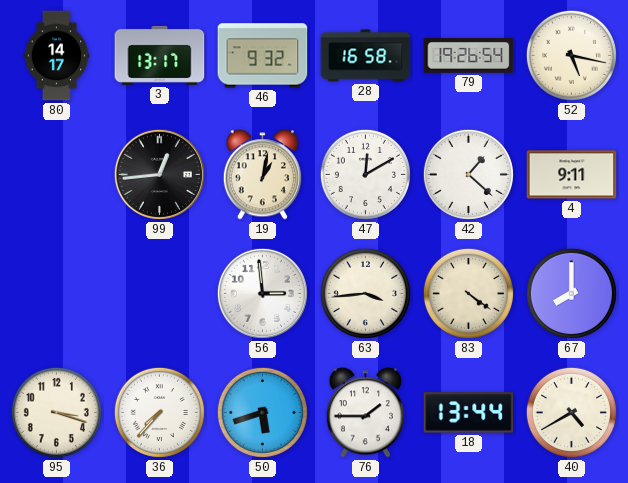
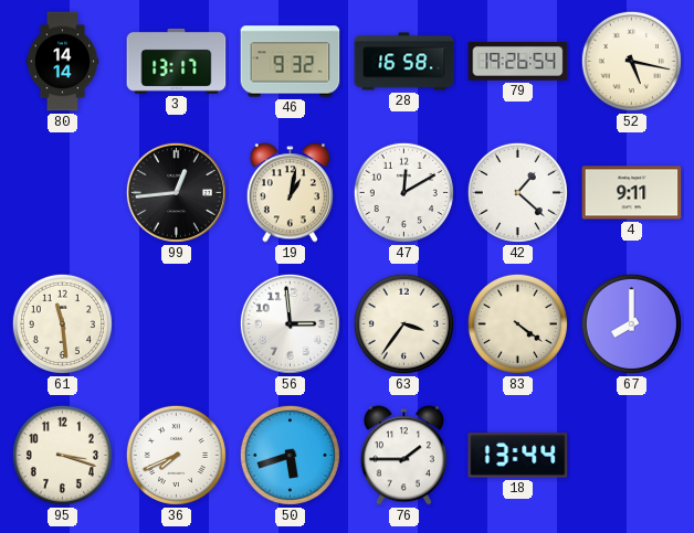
80: 14:17 -> 14:14
61: none -> 11:29
63: 3:44 -> 3:36
36: 7:37 -> 7:41
40: 4:40 -> none
